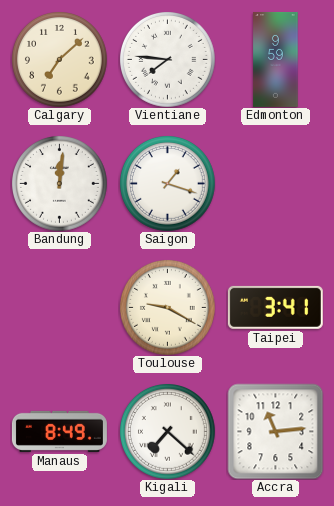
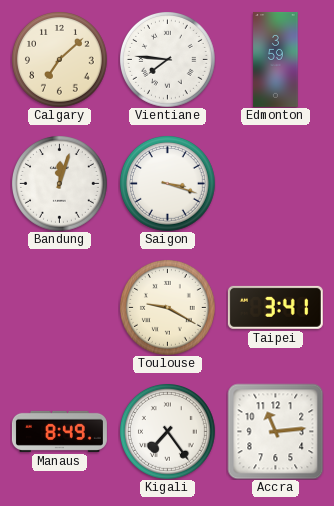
Edmonton: 9:59 -> 3:59
Bandung: 12:01 -> 12:03
Saigon: 1:18 -> 3:18
Kigali: 7:22 -> 7:24
